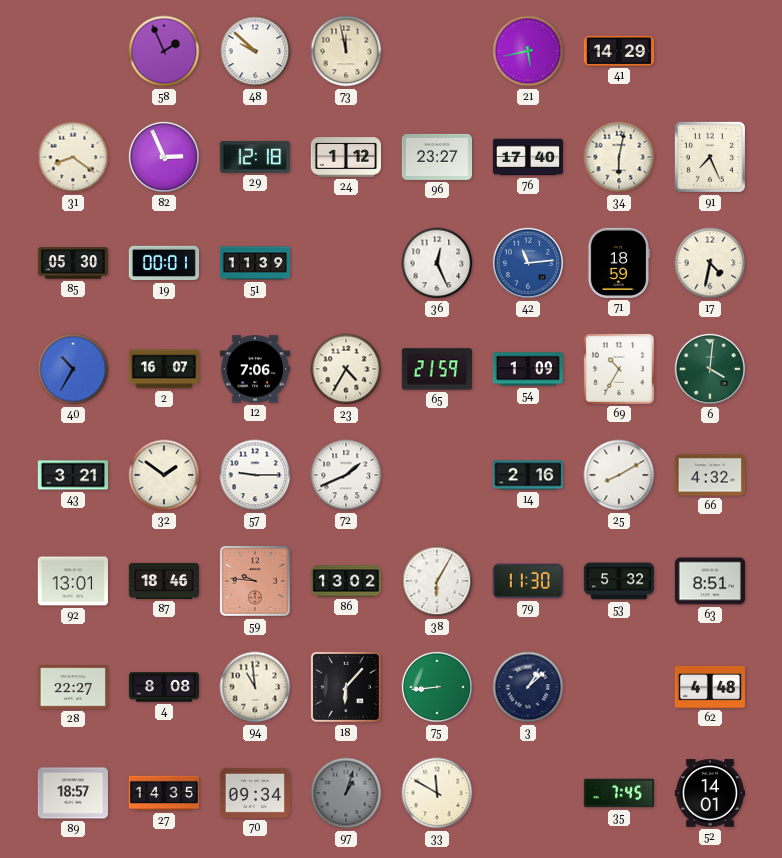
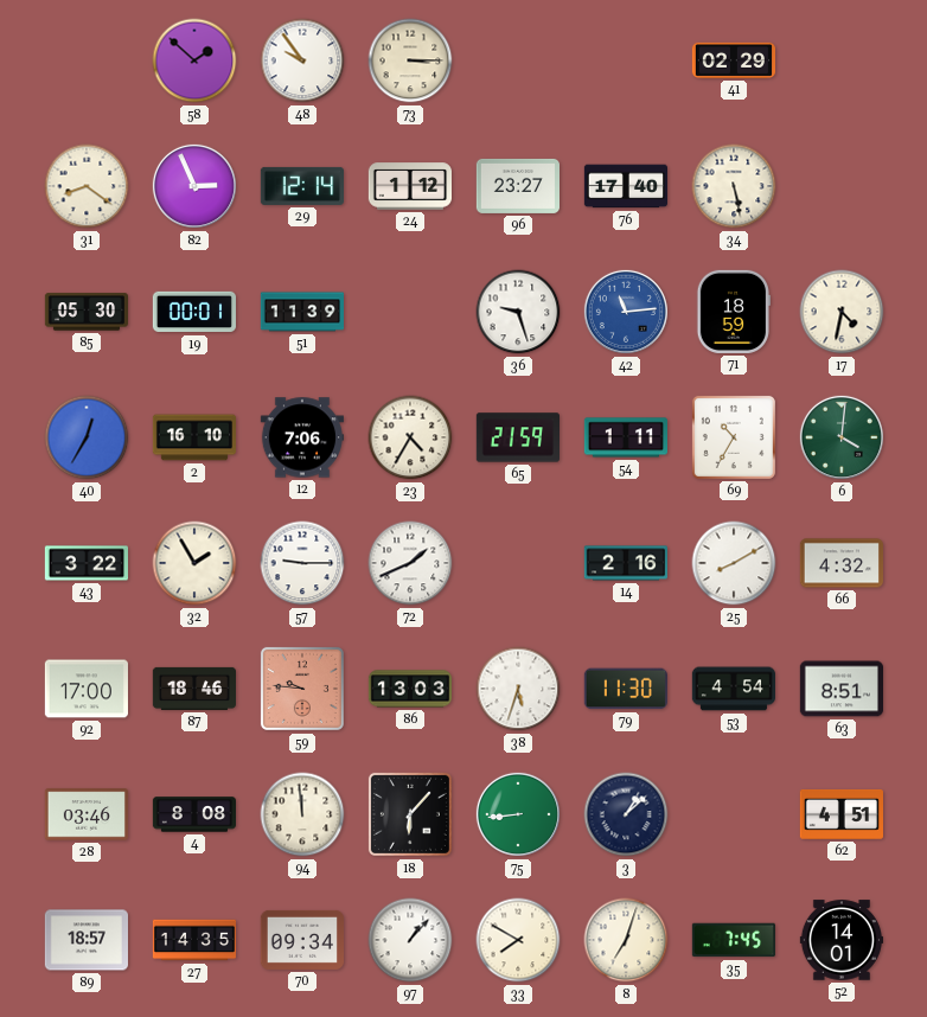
58: 1:56 -> 1:52
48: 9:52 -> 9:54
73: 11:58 -> 3:15
21: 5:43 -> none
41: 14:29 -> 02:29
29: 12:18 -> 12:14
34: 6:02 -> 5:28
91: 7:26 -> none
36: 12:26 -> 9:27
40: 10:35 -> 12:35
2: 16:07 -> 16:10
54: 1:09 -> 1:11
43: 3:21 -> 3:22
32: 1:51 -> 1:55
92: 13:01 -> 17:00
86: 13:02 -> 13:03
38: 6:05 -> 5:33
53: 5:32 -> 4:54
28: 22:27 -> 03:46
94: 10:59 -> 11:59
62: 4:48 -> 4:51
97: 1:03 -> 1:07
97 dial: grey -> white
33: 11:50 -> 7:50
8: none -> 7:03
